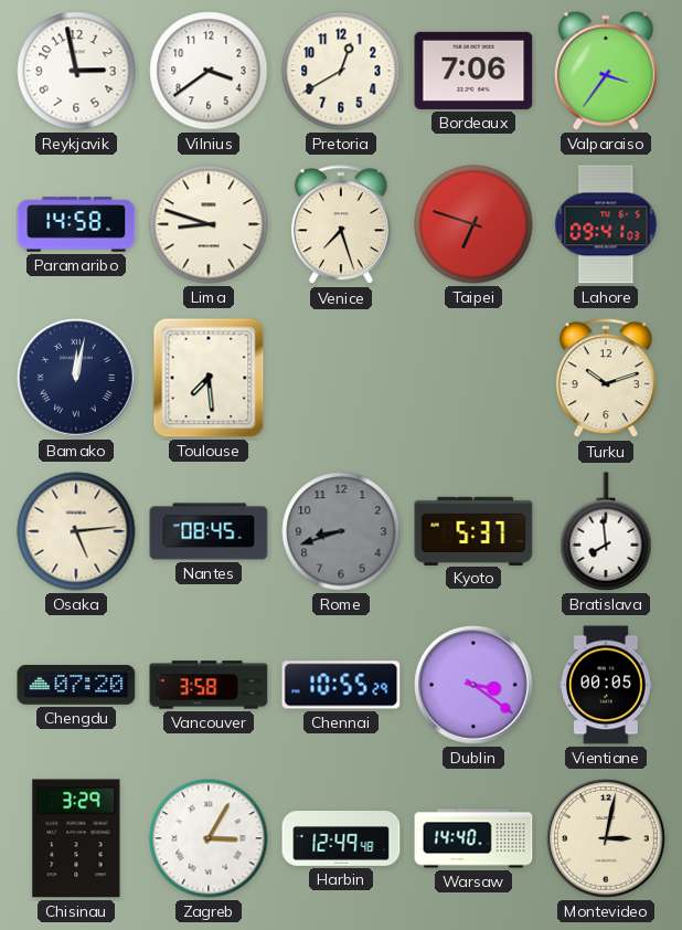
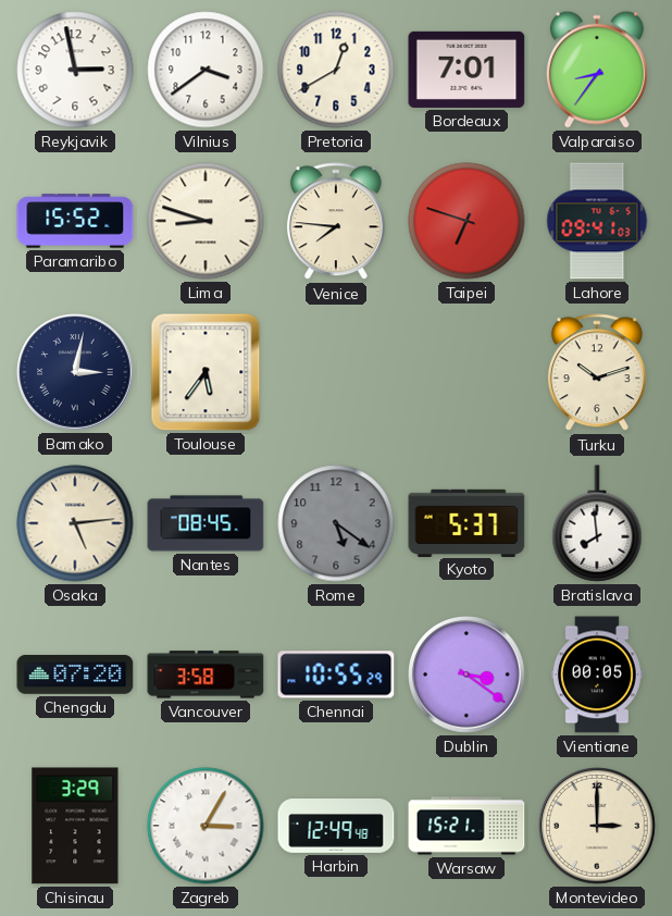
Bordeaux: 7:06 -> 7:01
Valparaiso: 3:36 -> 8:36
Paramaribo: 14:58 -> 15:52
Venice: 7:27 -> 7:46
Bamako: 12:02 -> 3:02
Toulouse: 7:29 -> 5:36
Rome: 8:42 -> 5:21
Warsaw: 14:40 -> 15:21
Montevideo: 3:02 -> 3:00
